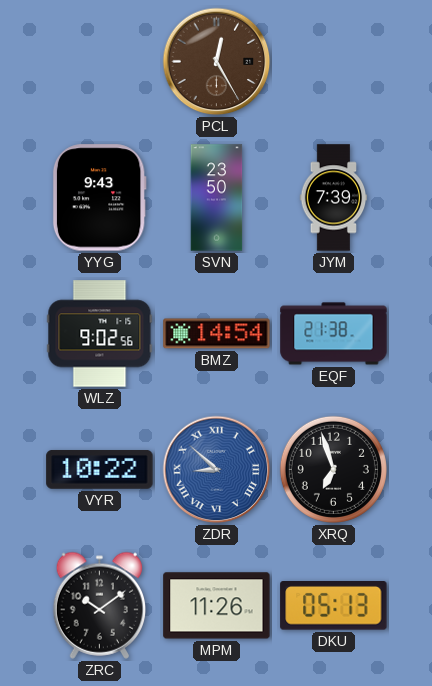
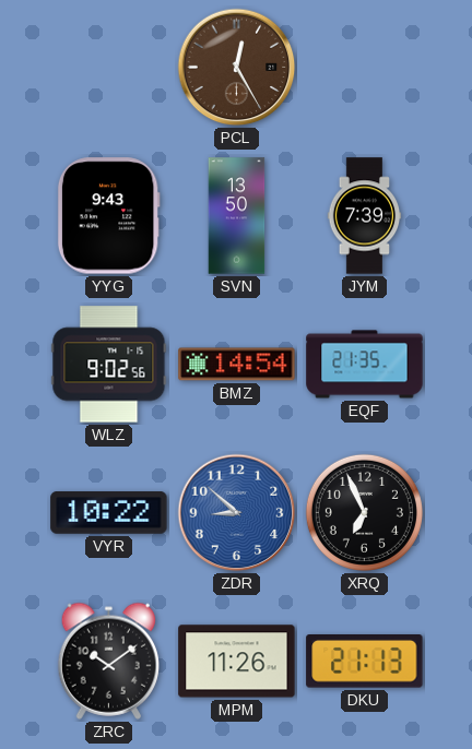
SVN: 23:50 -> 13:50
EQF: 21:38 -> 21:35
ZDR numerals: Roman -> Arabic
XRQ: 6:57 -> 6:56
DKU: 05:13 -> 21:13
